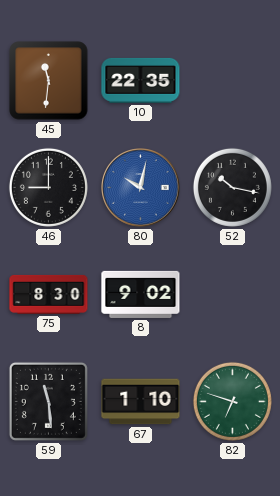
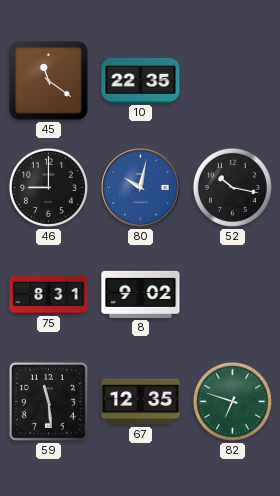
45: 11:31 -> 11:21
75: 8:30 -> 8:31
67: 1:10 -> 12:35
